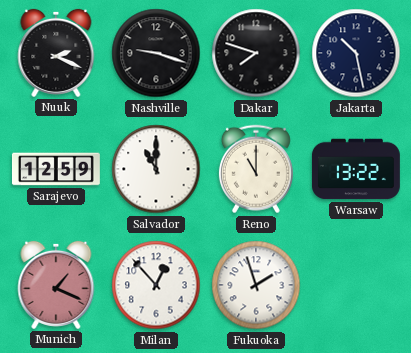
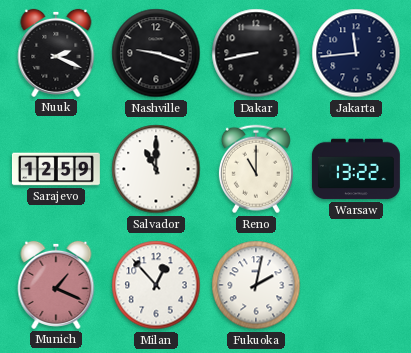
Dakar: 7:48 -> 8:43
Jakarta: 10:28 -> 11:44
Fukuoka: 1:57 -> 2:02
